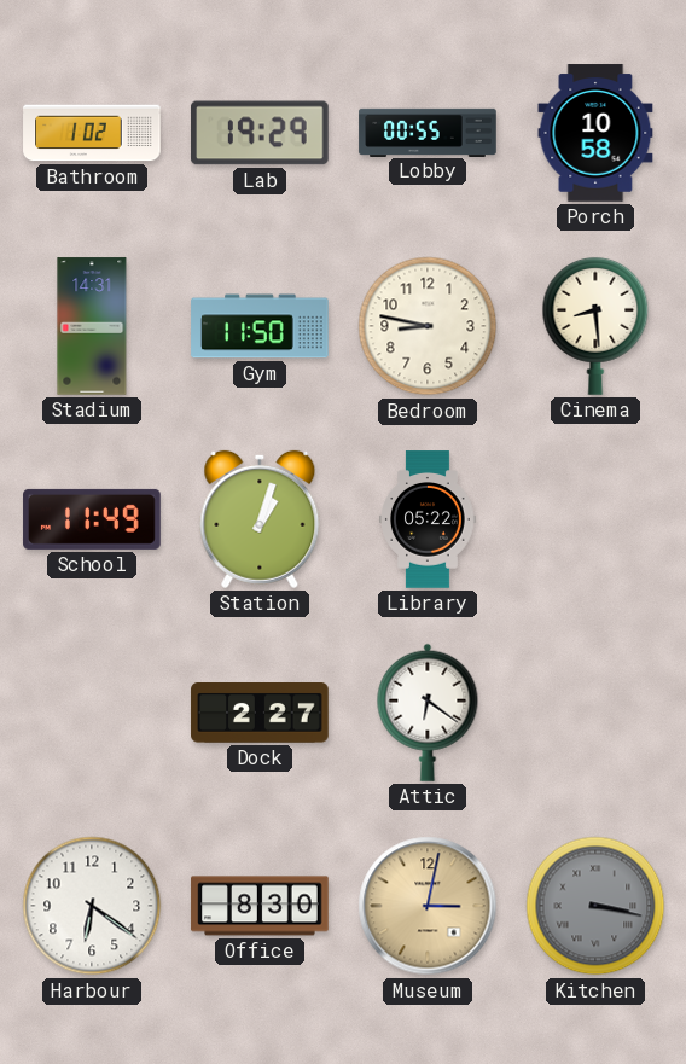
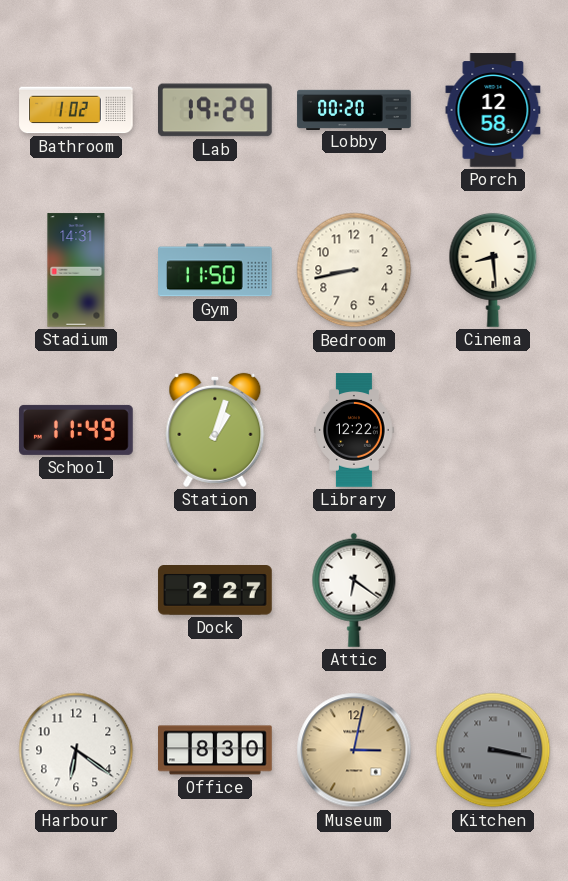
Lobby: 00:55 -> 00:20
Porch: 10:58 -> 12:58
Bedroom: 8:47 -> 8:43
Library: 05:22 -> 12:22
